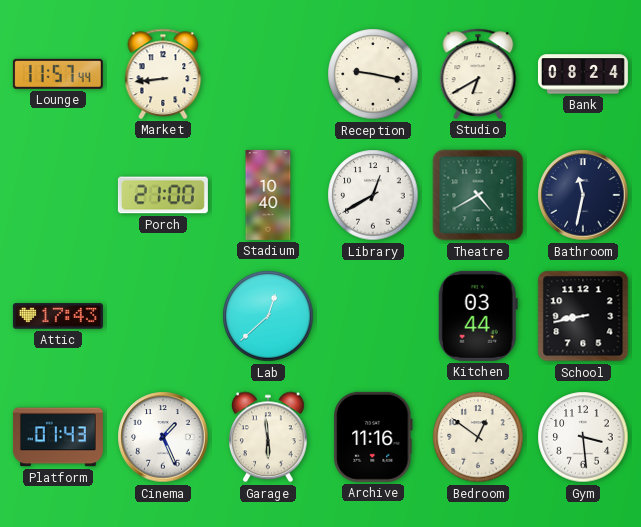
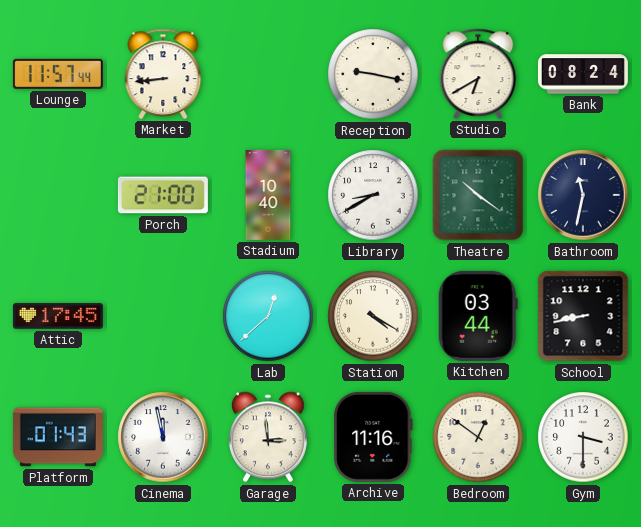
Library: 12:40 -> 8:40
Theatre: 4:40 -> 10:21
Attic: 17:43 -> 17:45
Station: none -> 4:20
Cinema: 1:26 -> 11:58
Garage: 5:59 -> 2:59
Gym: 3:29 -> 3:30
